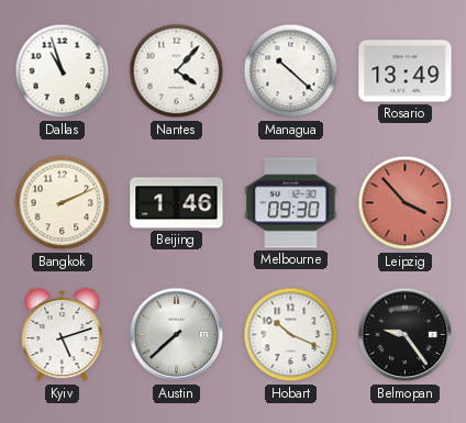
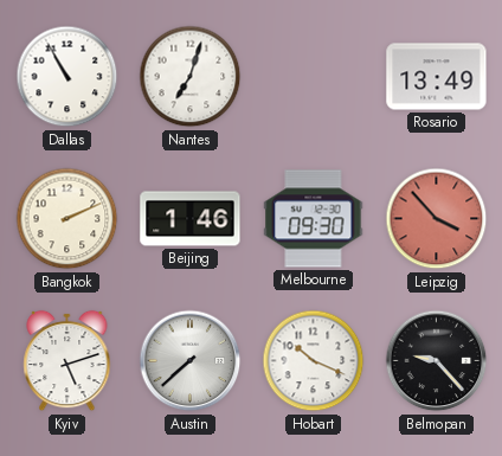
Dallas: 10:57 -> 10:55
Nantes: 4:07 -> 7:03
Managua: 10:22 -> none
Belmopan: 9:24 -> 9:23
